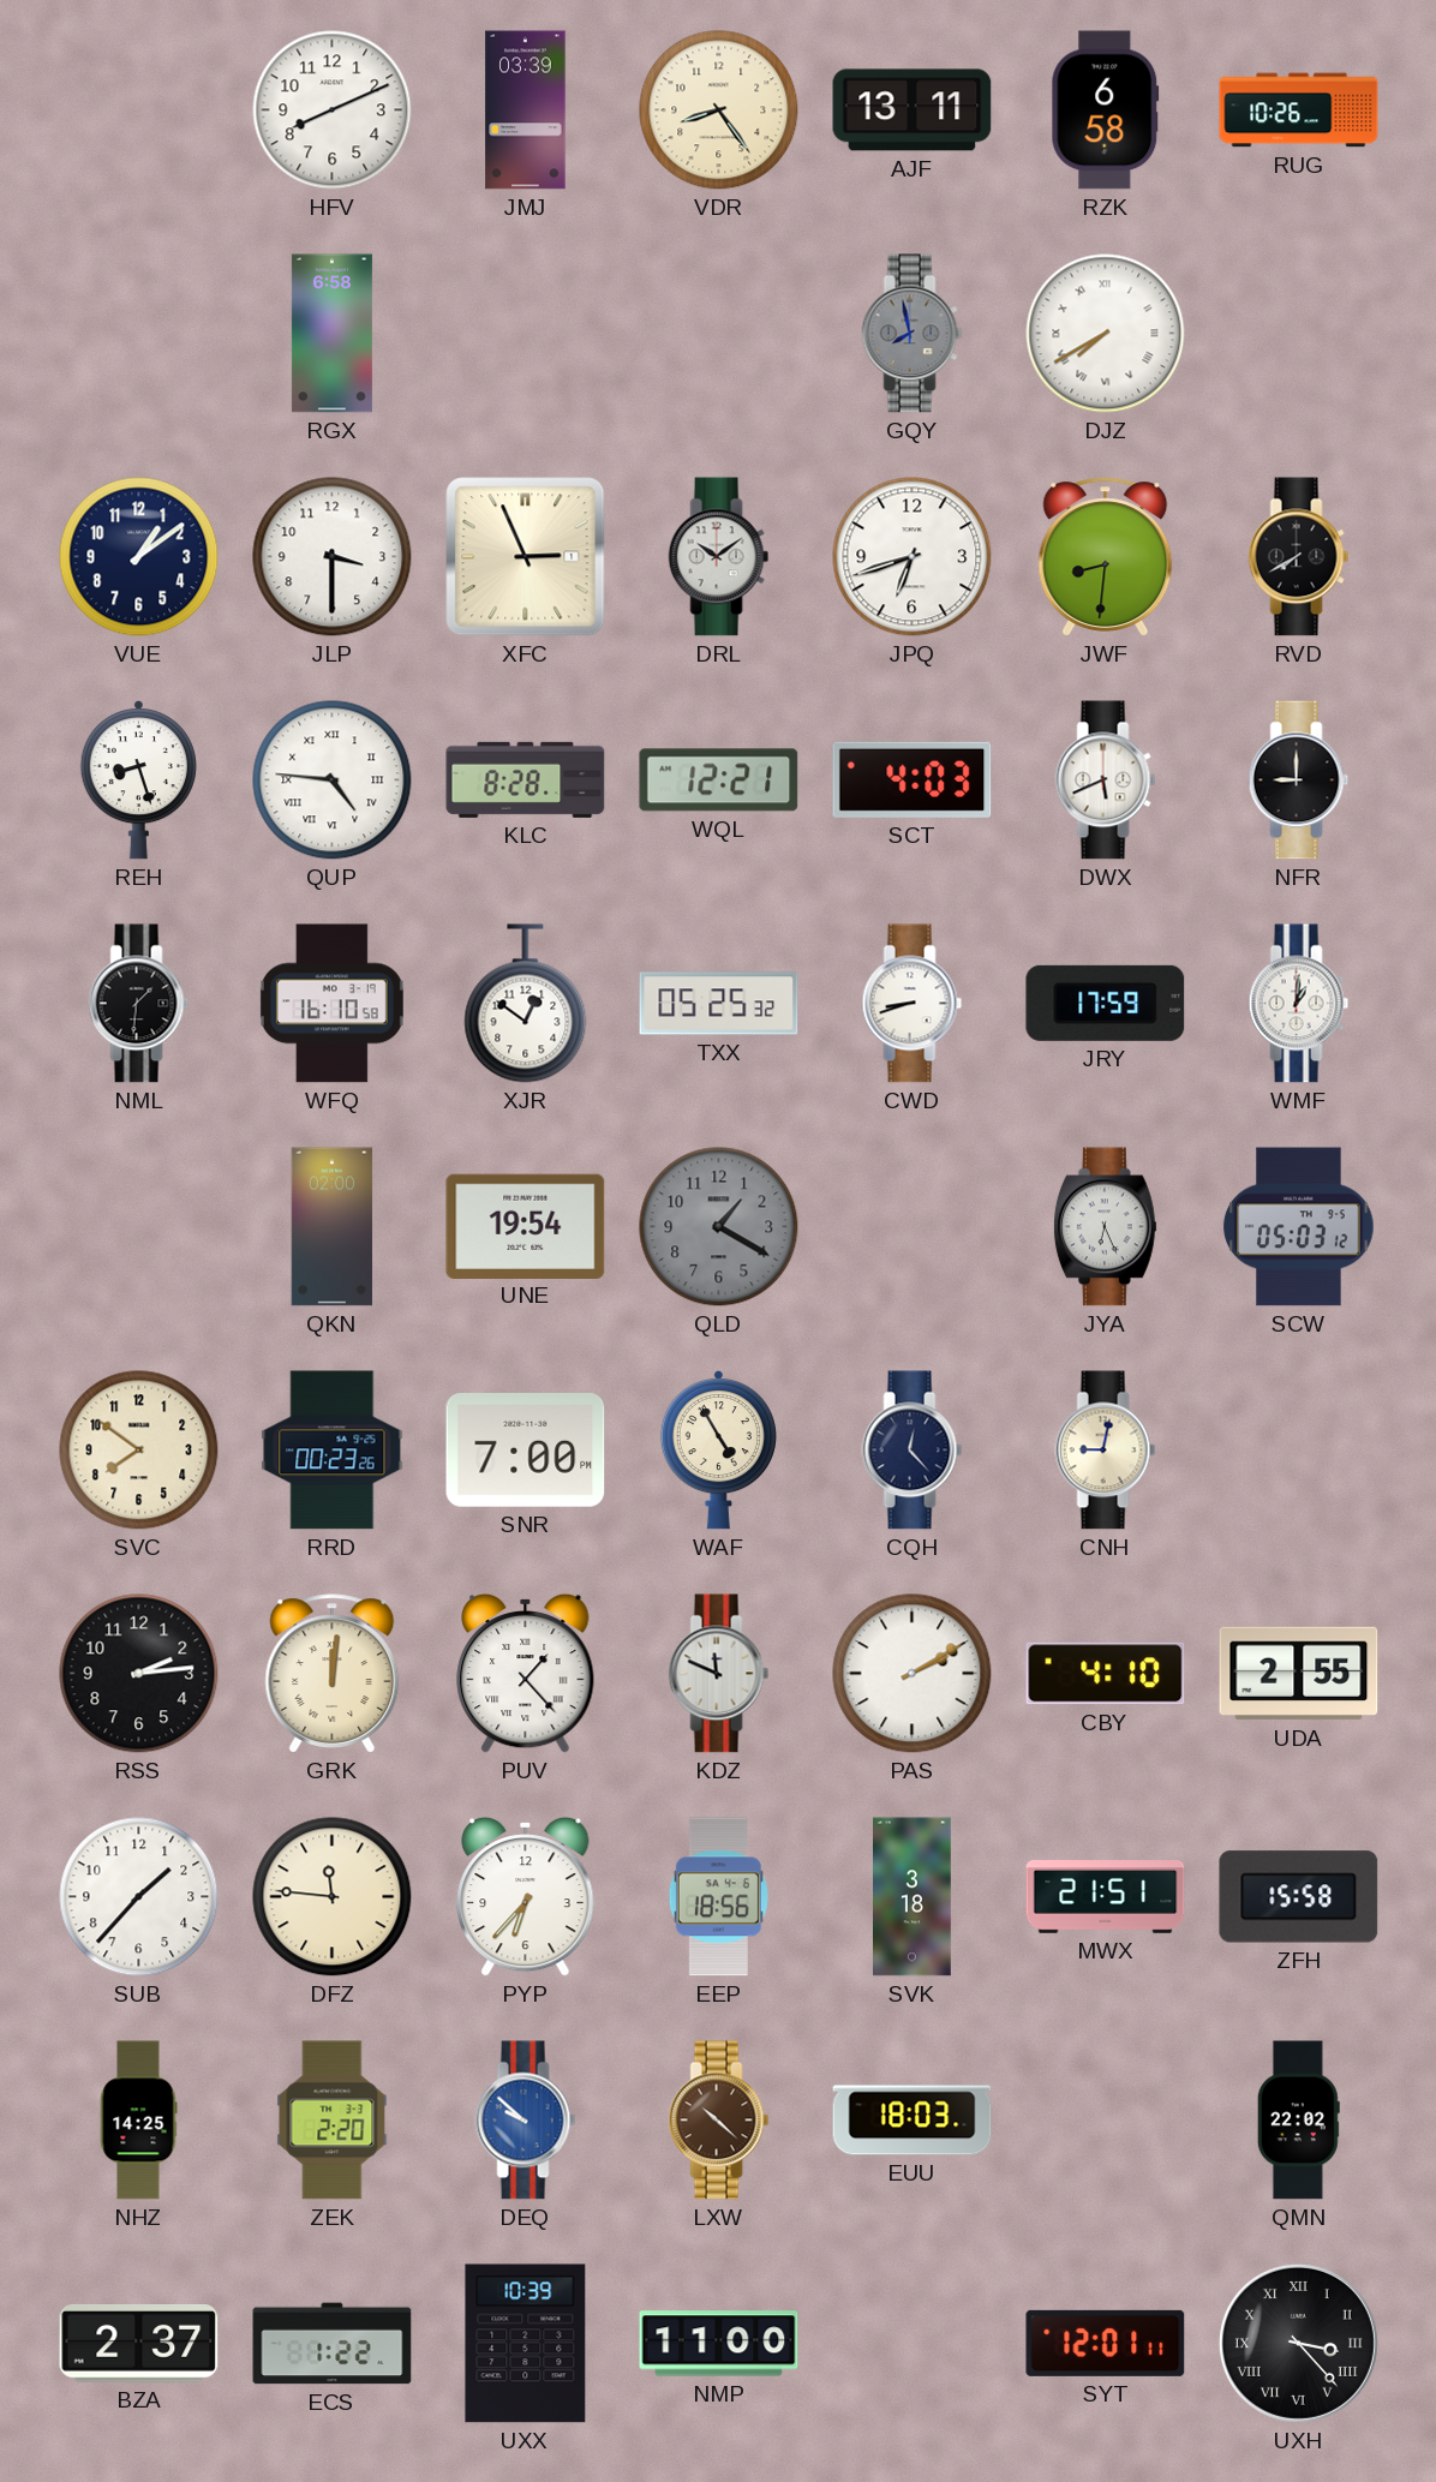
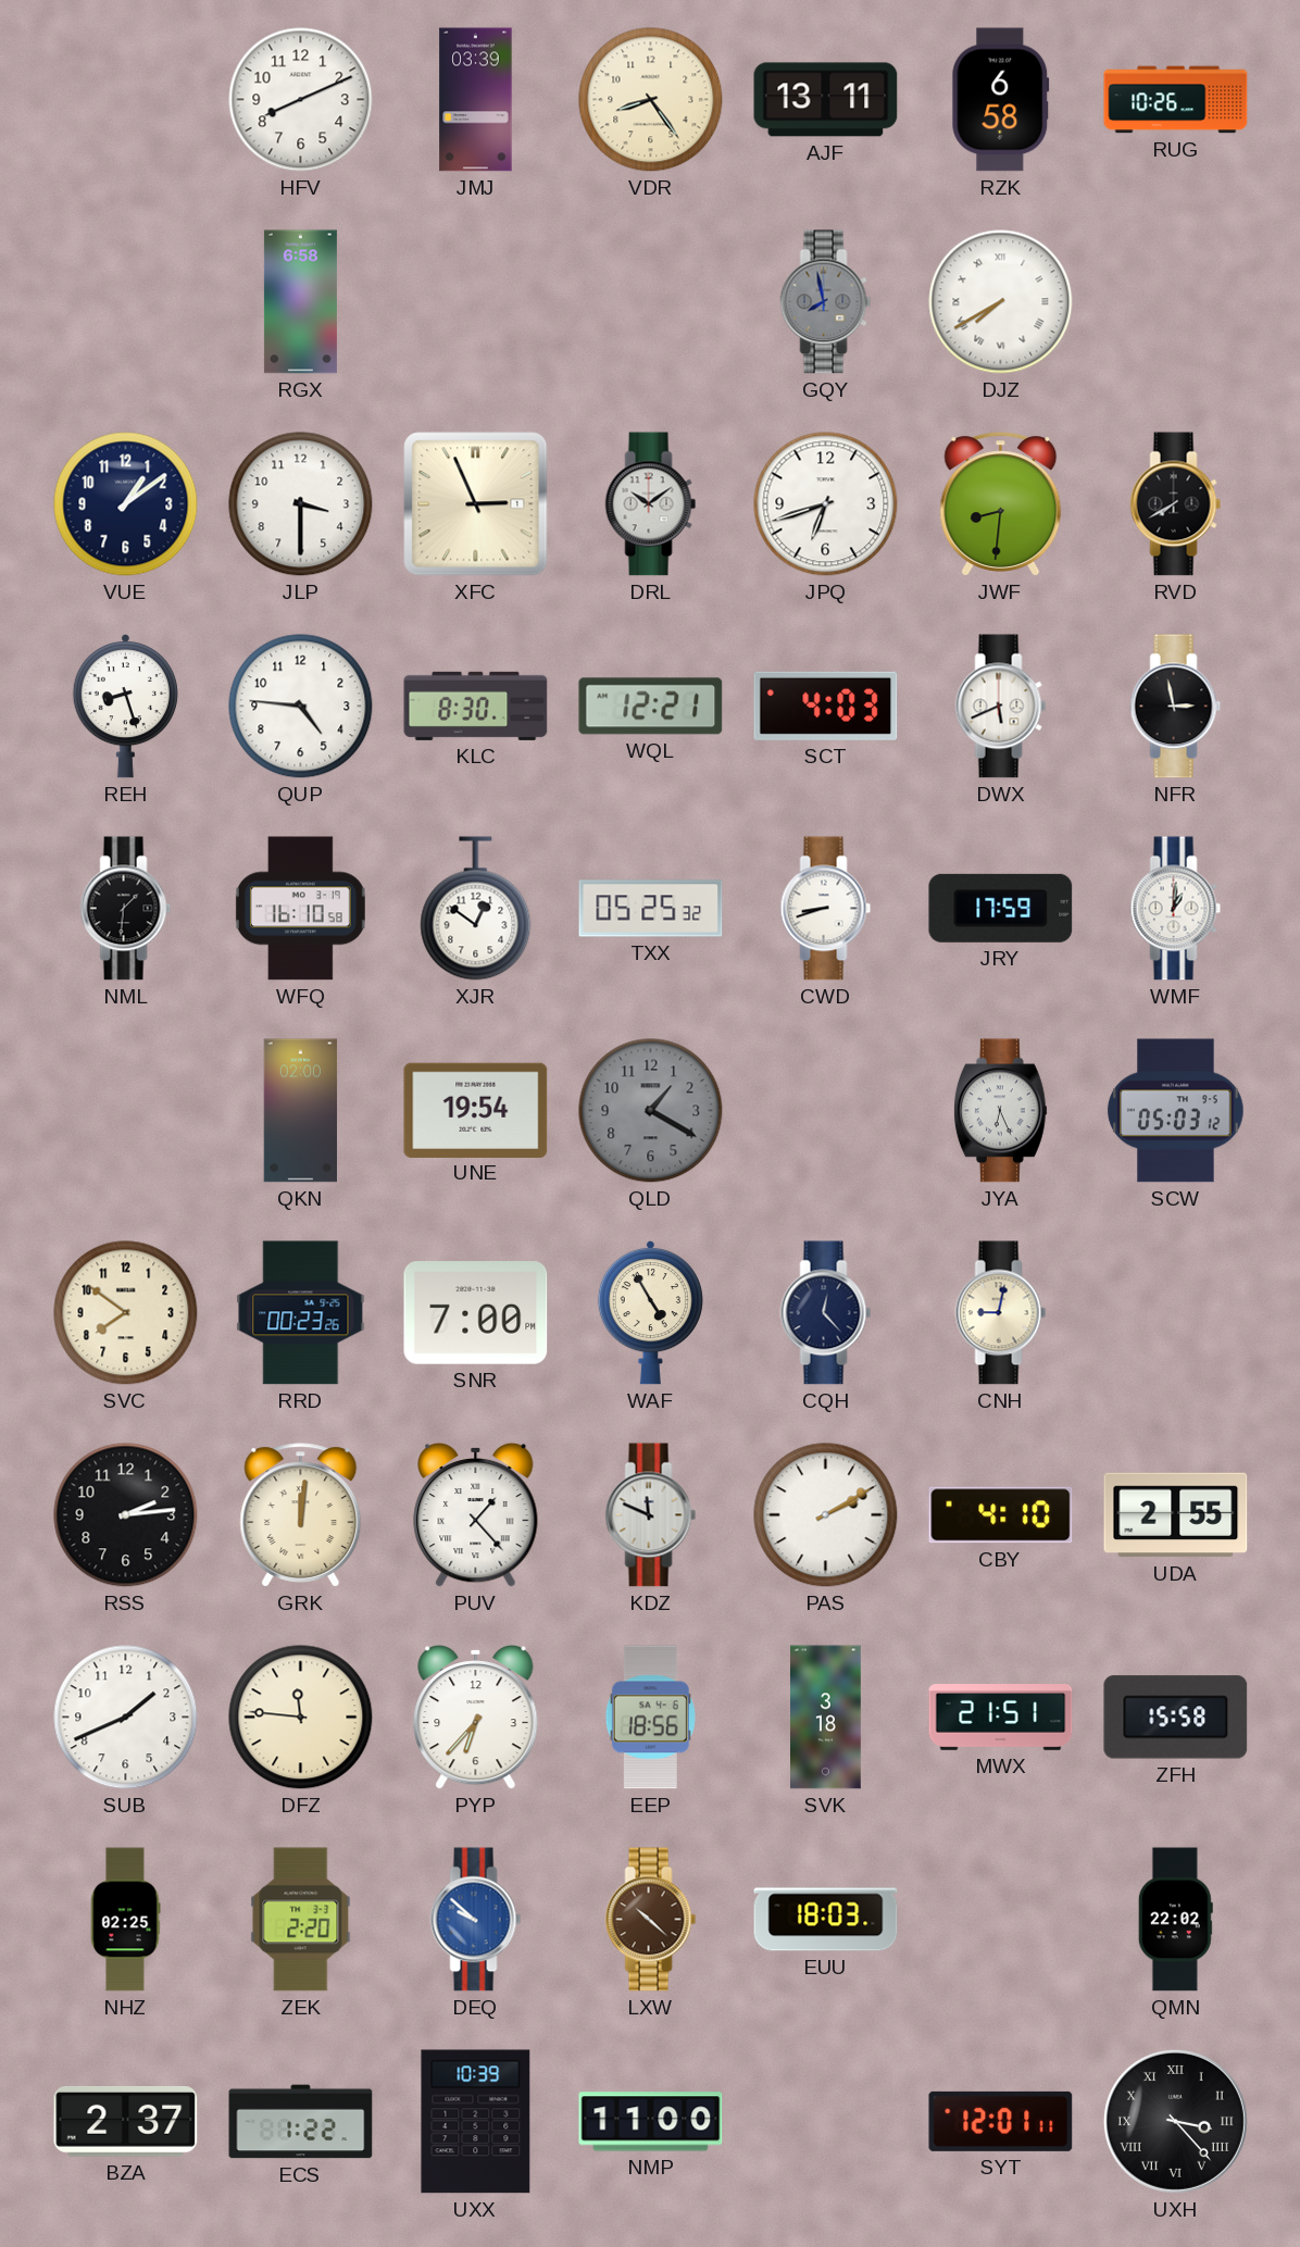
QUP numerals: Roman -> Arabic
KLC: 8:28 -> 8:30
NFR: 9:00 -> 2:58
SUB: 1:37 -> 1:41
NHZ: 14:25 -> 02:25
